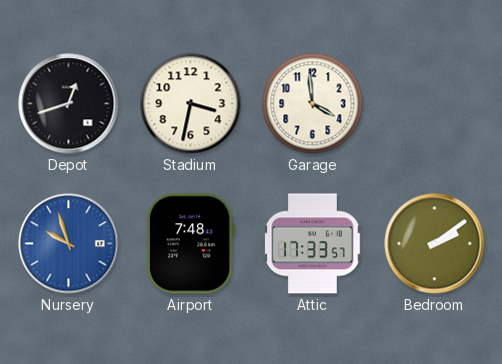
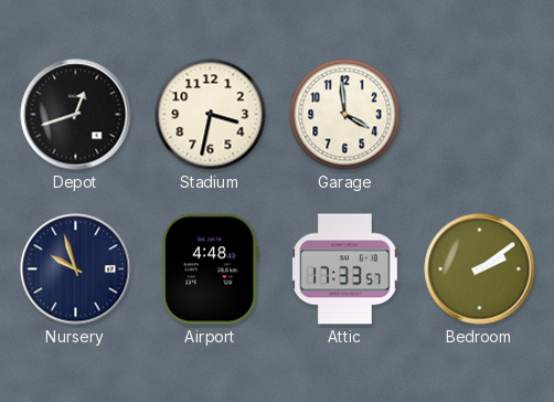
Nursery dial: blue -> navy
Airport: 7:48 -> 4:48
